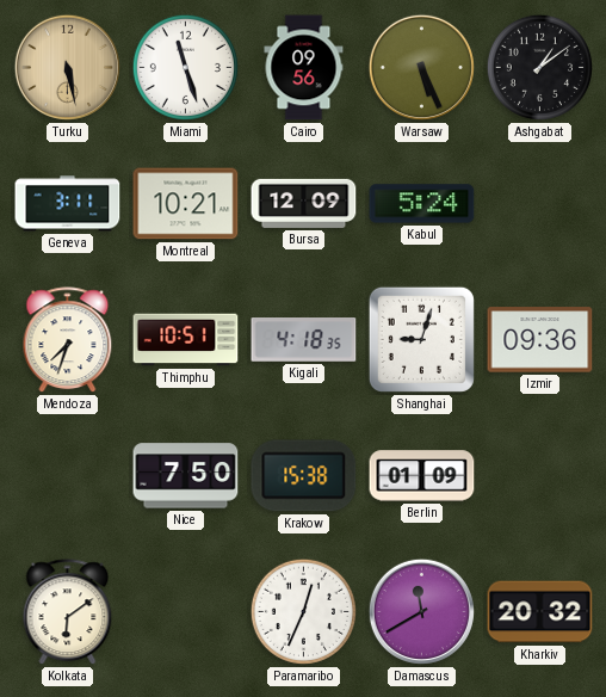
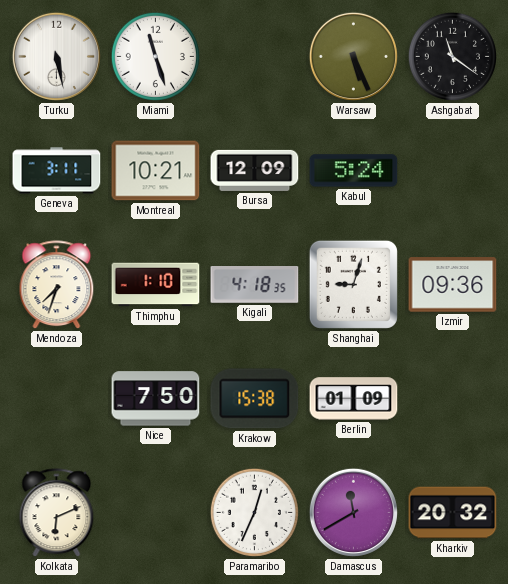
Turku dial: champagne -> white
Cairo: 09:56 -> none
Ashgabat: 1:09 -> 11:21
Thimphu: 10:51 -> 1:10
Kolkata: 6:09 -> 6:11
